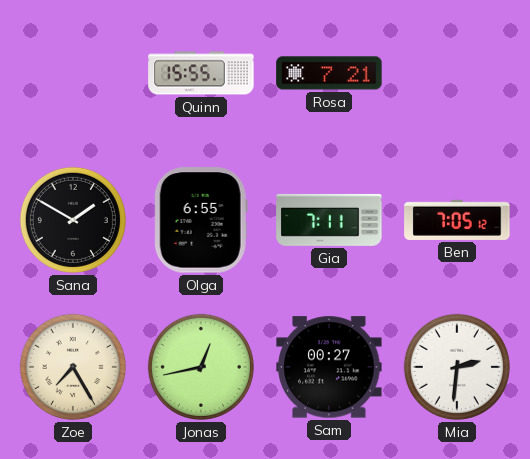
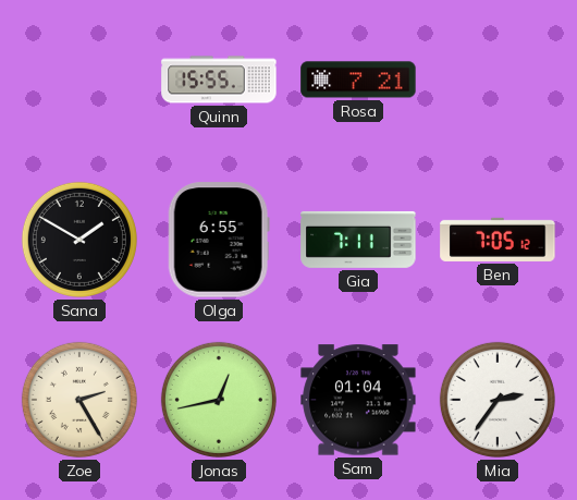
Zoe: 7:25 -> 2:25
Sam: 00:27 -> 01:04
Mia: 2:31 -> 2:36
